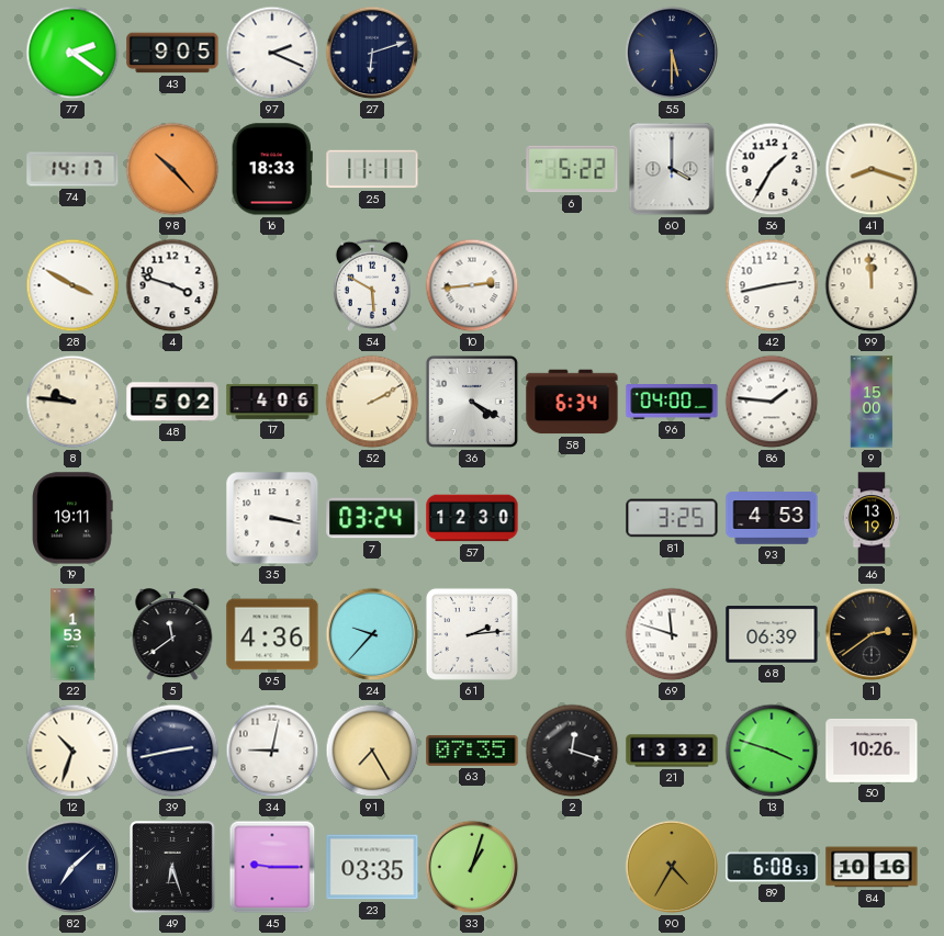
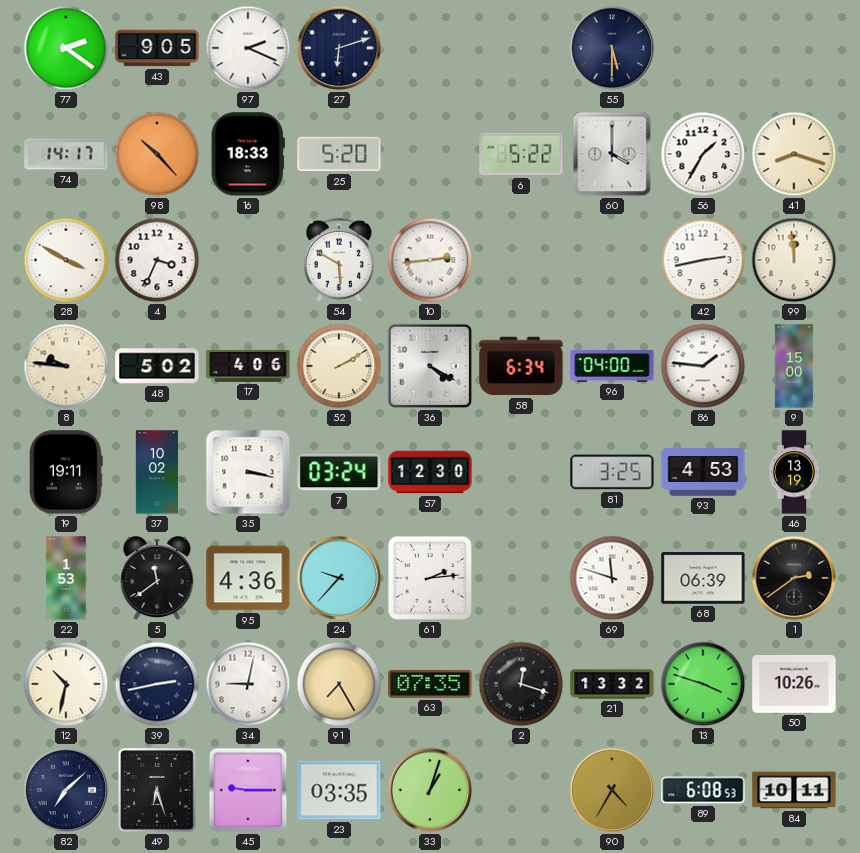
25: 11:11 -> 5:20
4: 3:48 -> 3:34
37: none -> 10:02
12: 10:33 -> 10:32
84: 10:16 -> 10:11
